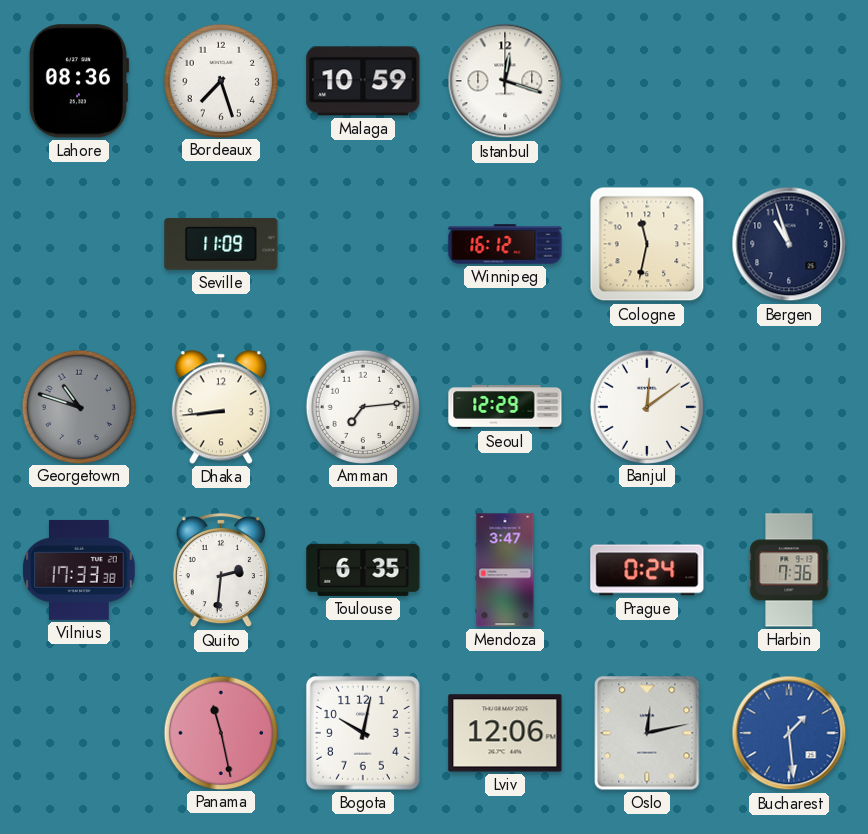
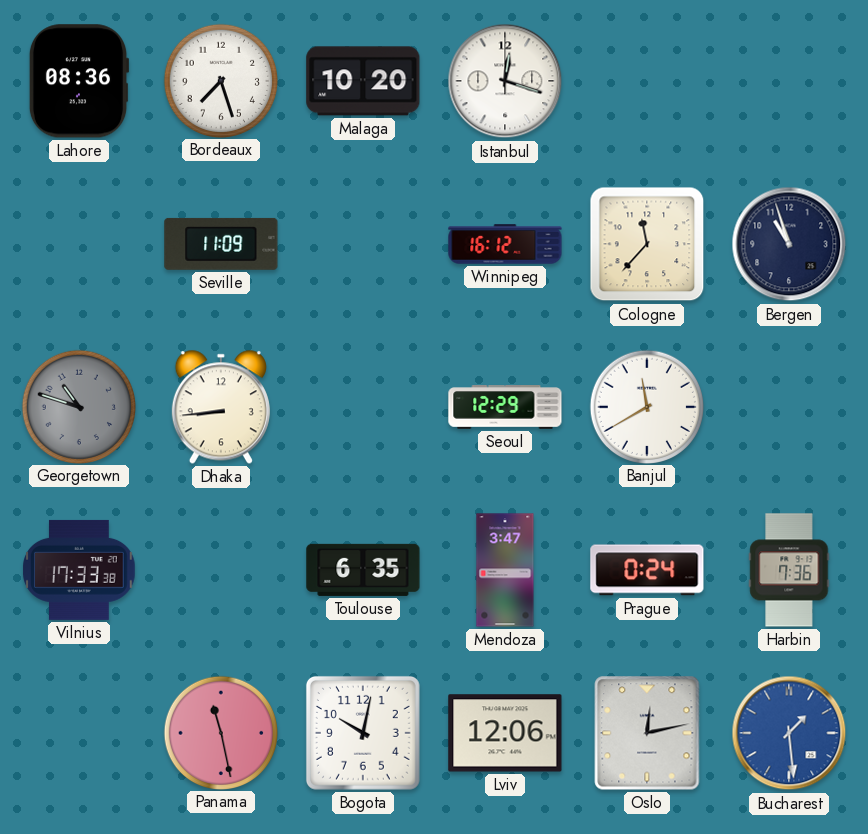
Malaga: 10:59 -> 10:20
Cologne: 11:32 -> 11:37
Amman: 7:14 -> none
Banjul: 12:09 -> 11:40
Quito: 2:31 -> none
